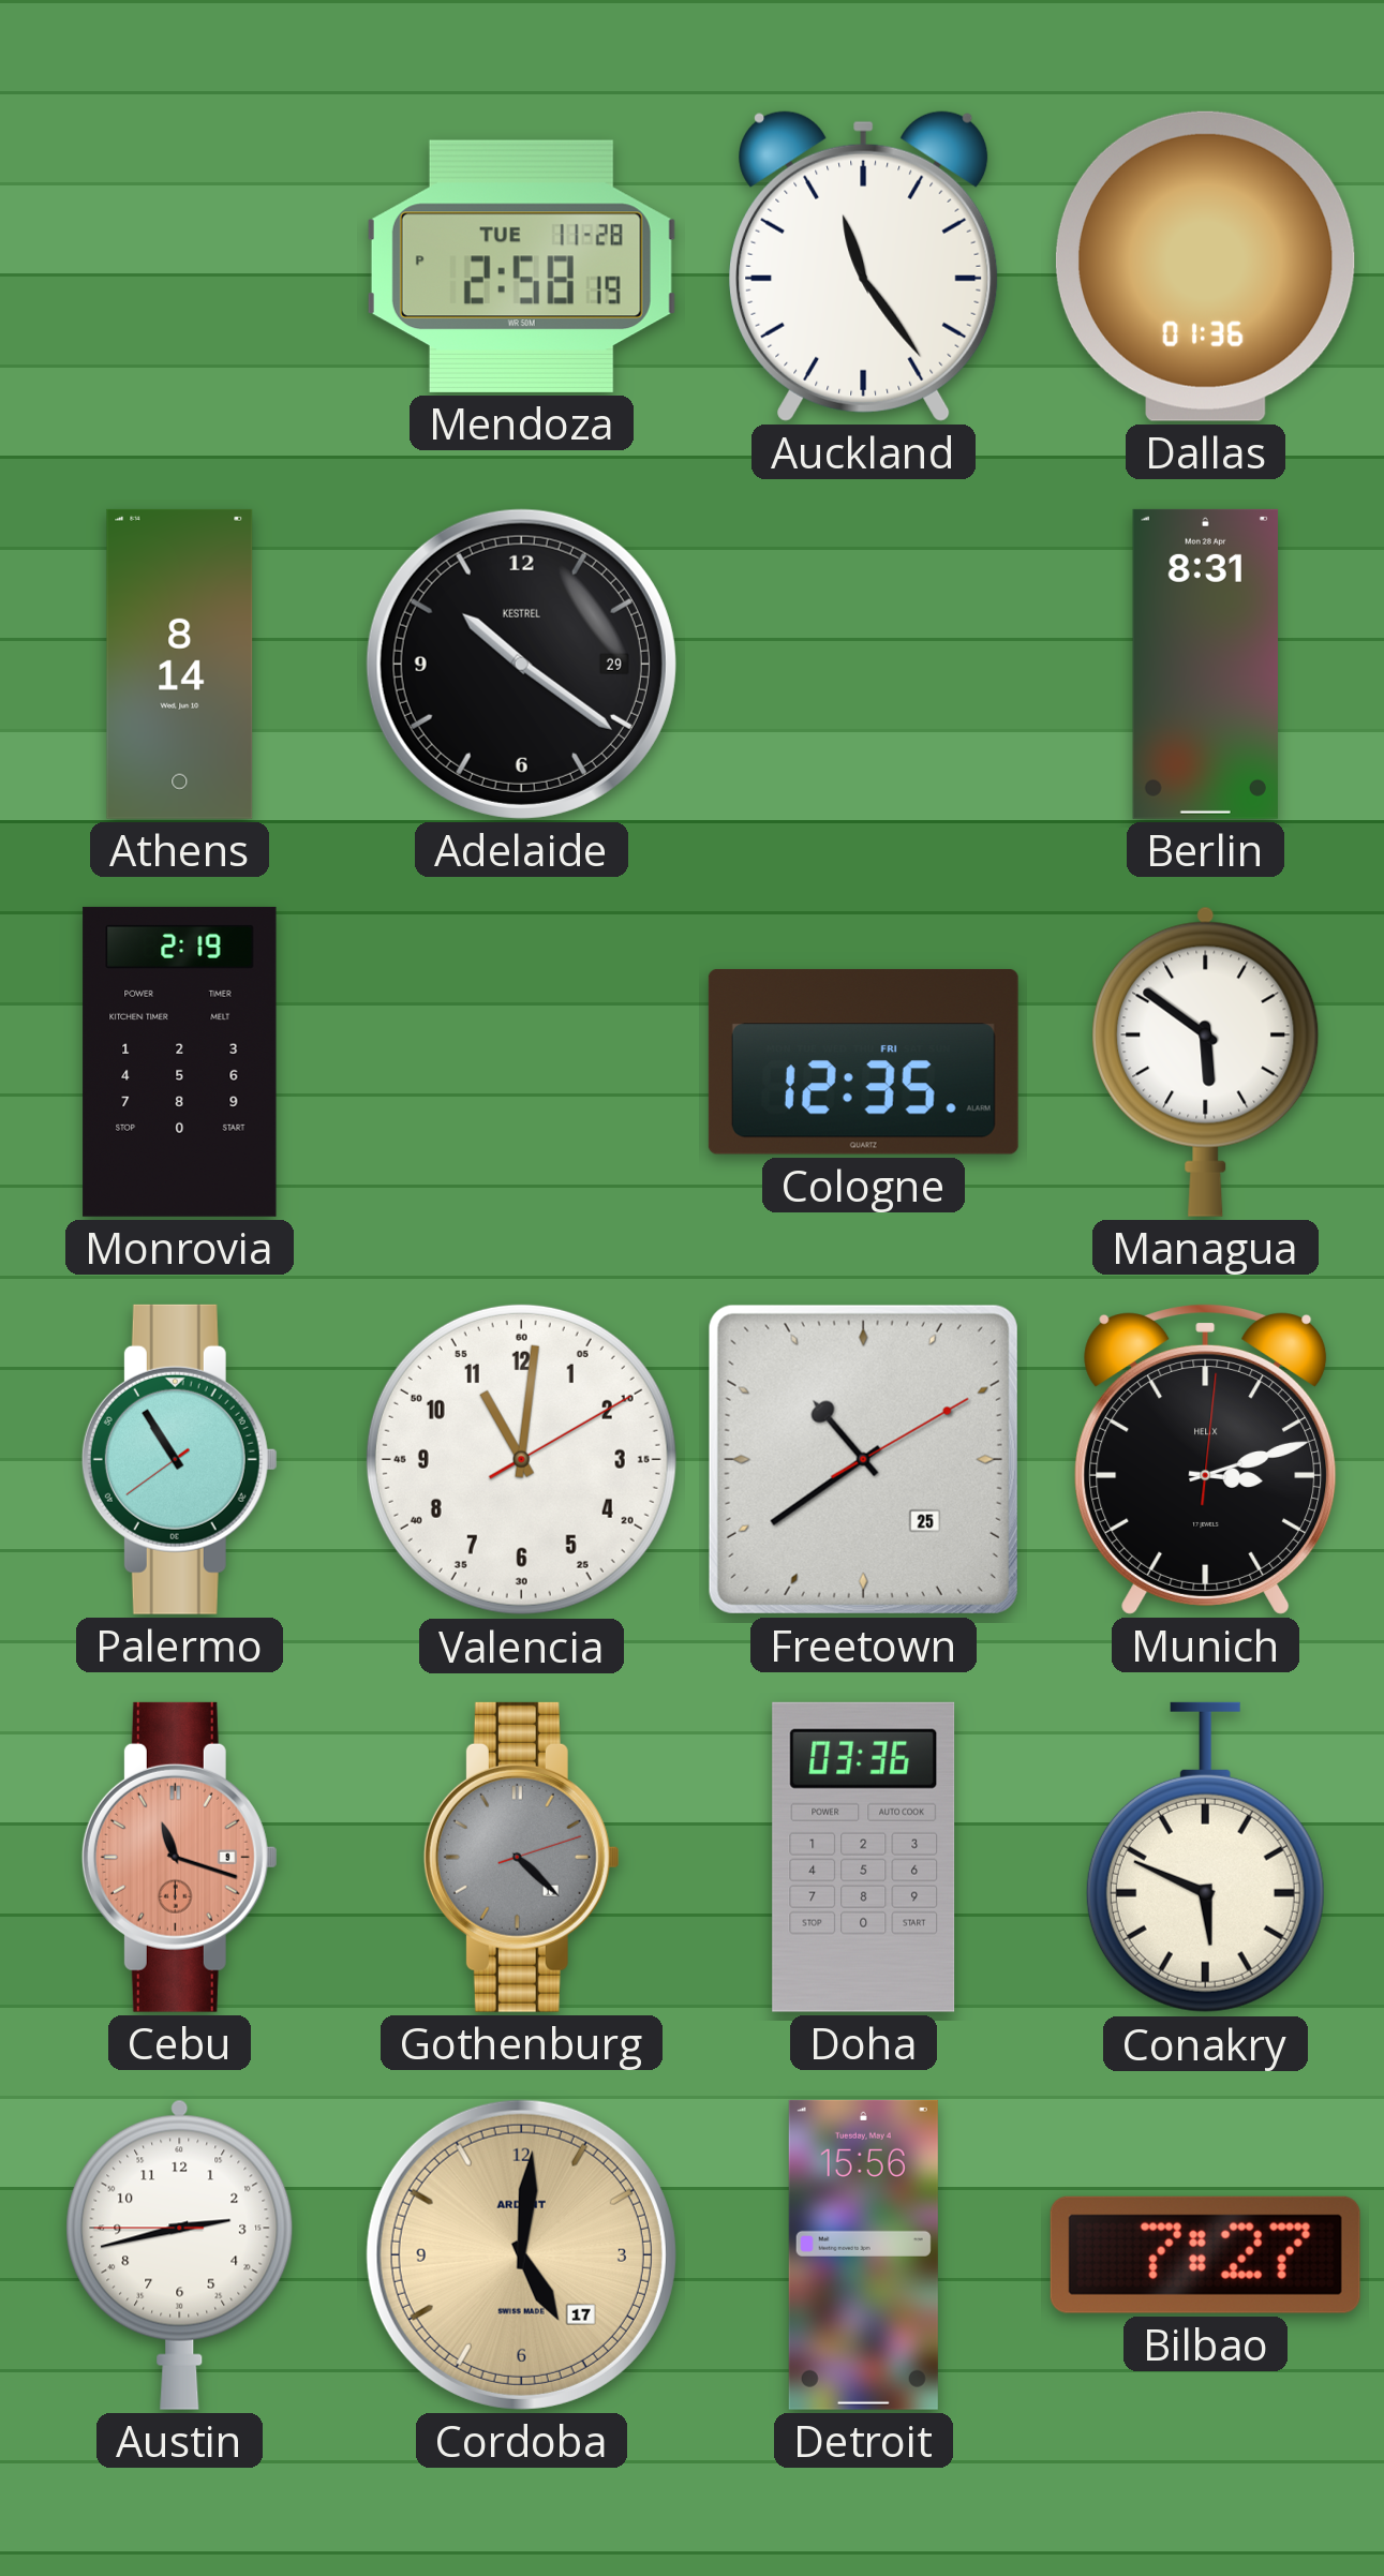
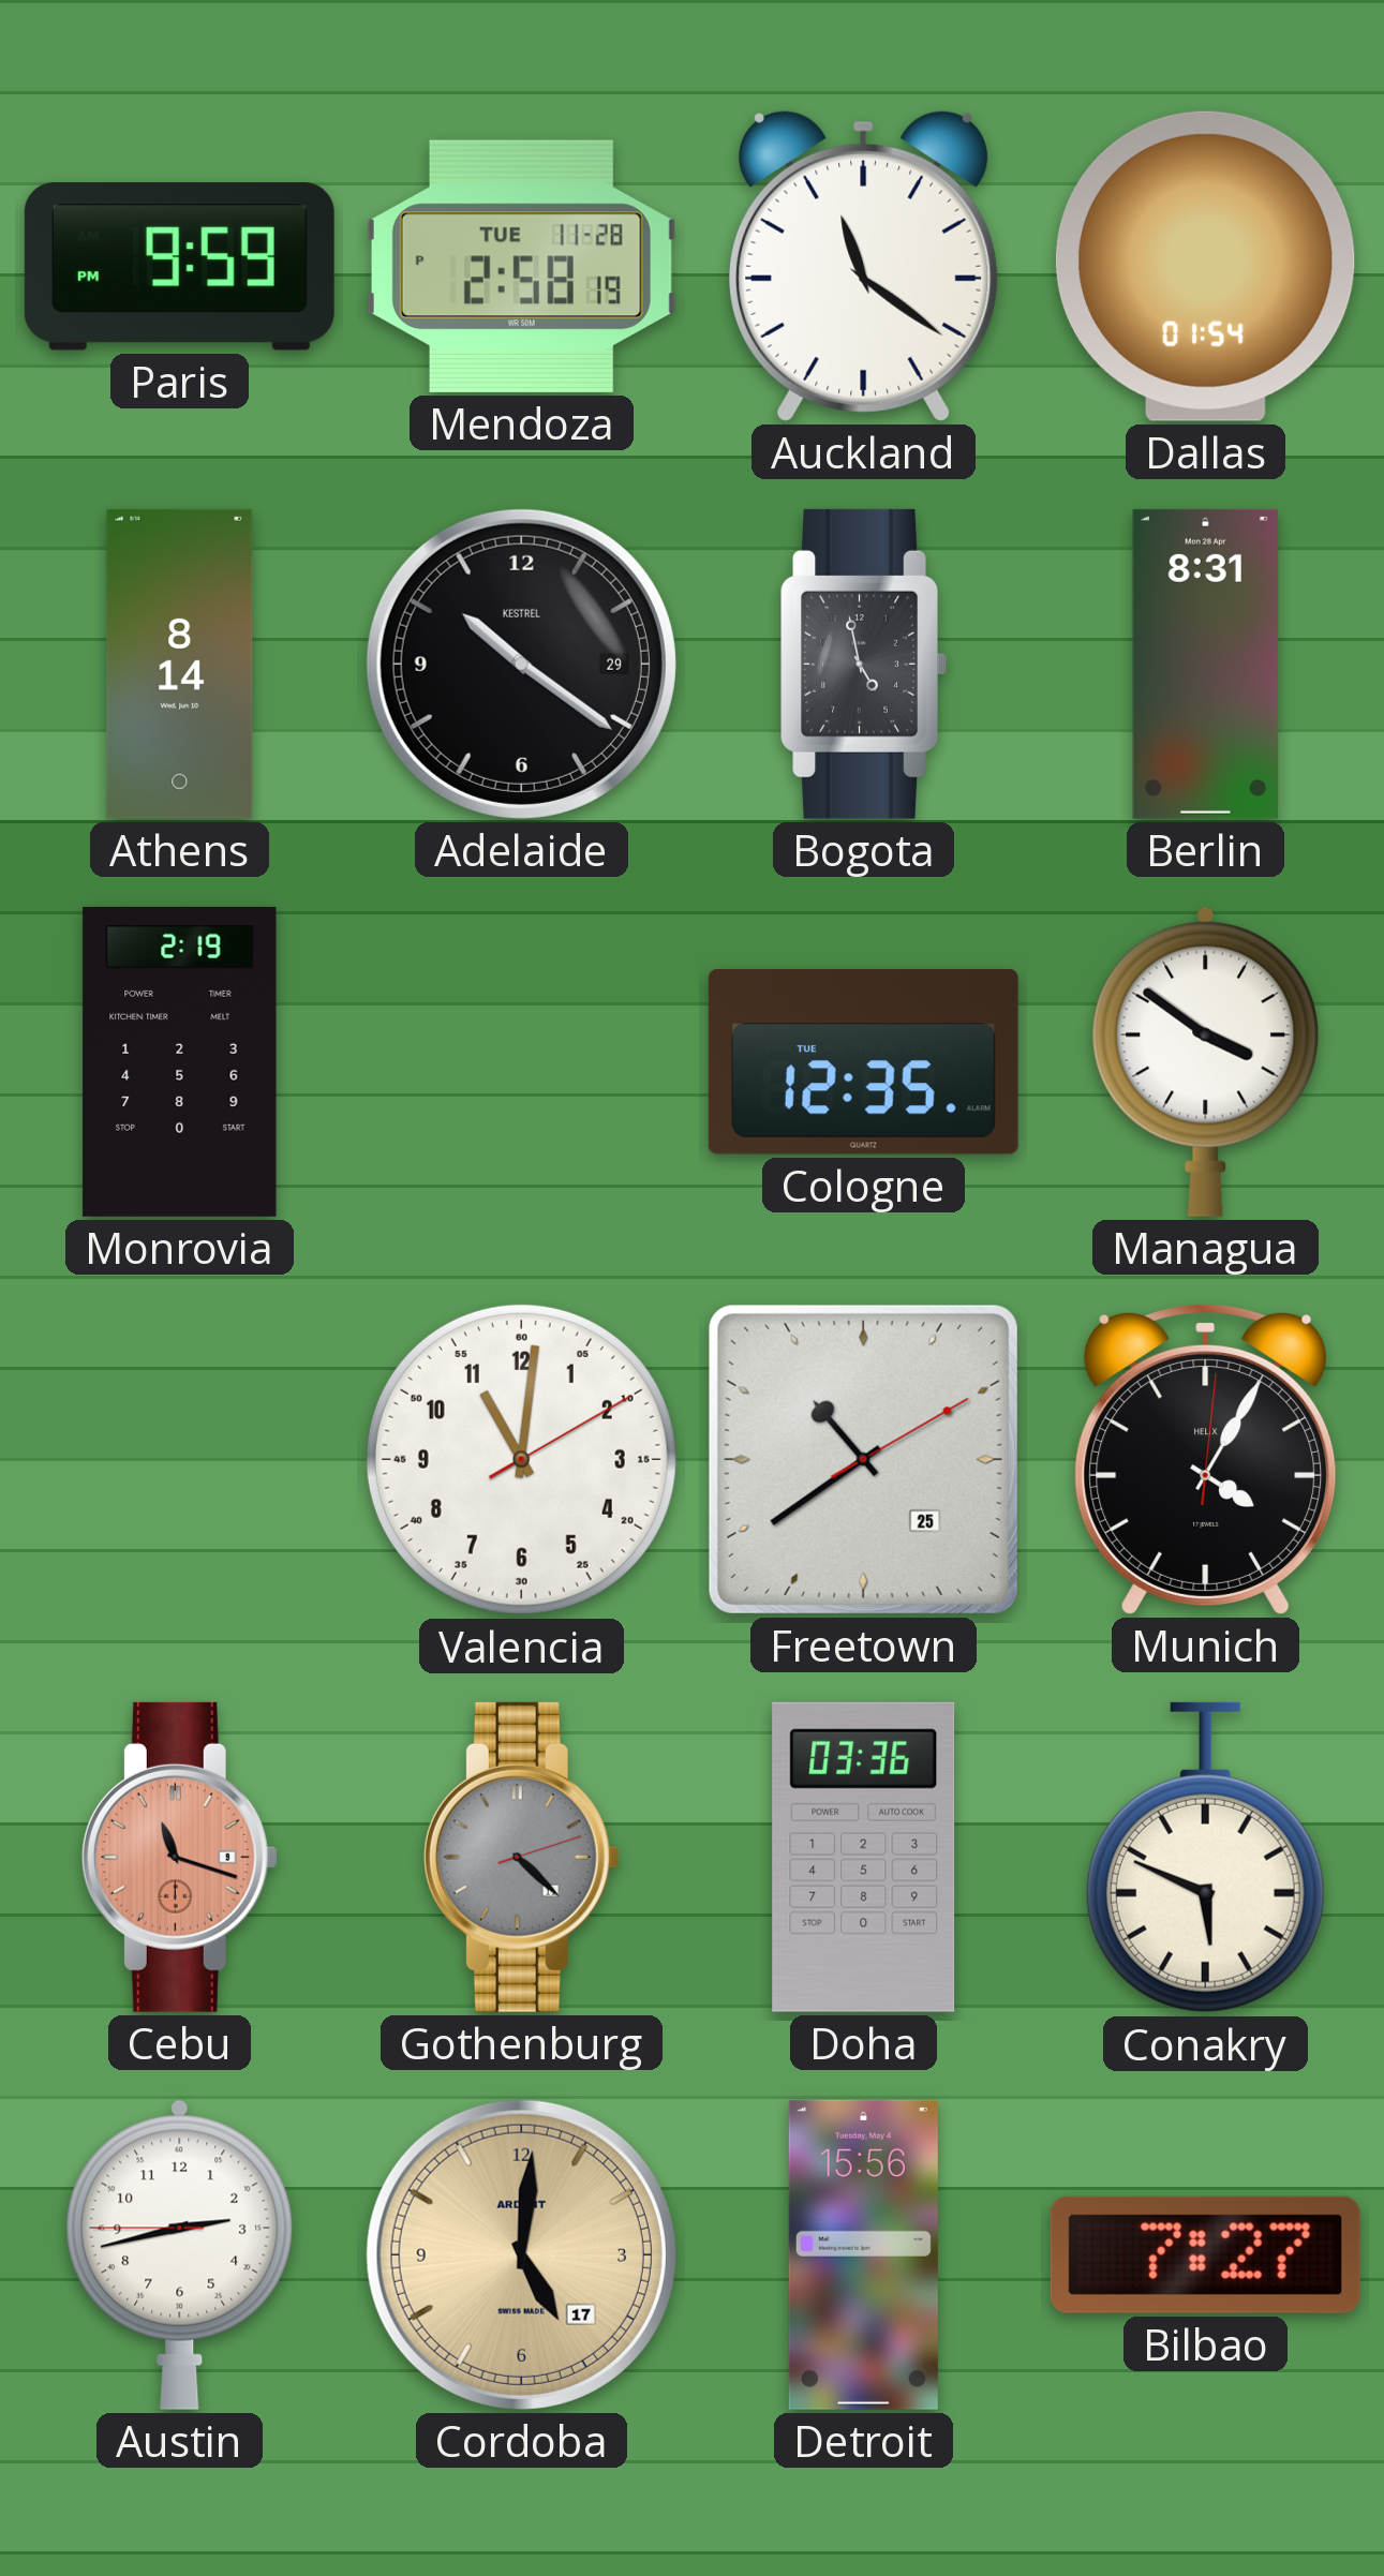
Paris: none -> 9:59
Auckland: 11:24 -> 11:21
Dallas: 01:36 -> 01:54
Bogota: none -> 4:58
Cologne date: FRI -> TUE
Managua: 5:51 -> 3:51
Palermo: 10:54 -> none
Munich: 3:12 -> 4:05
